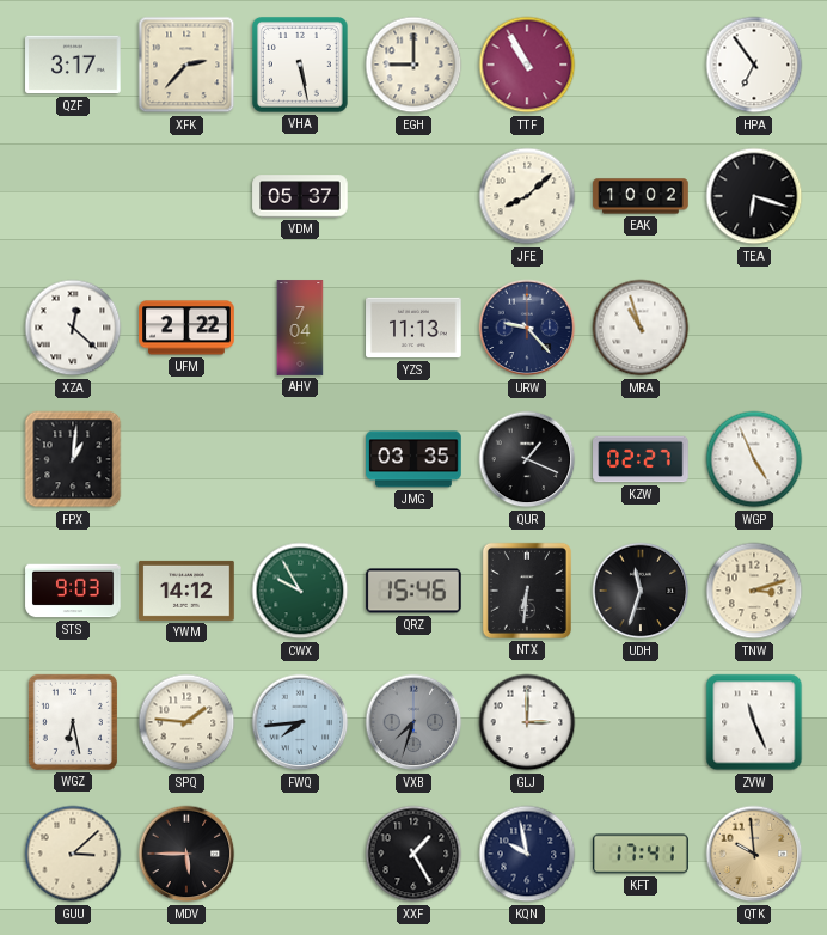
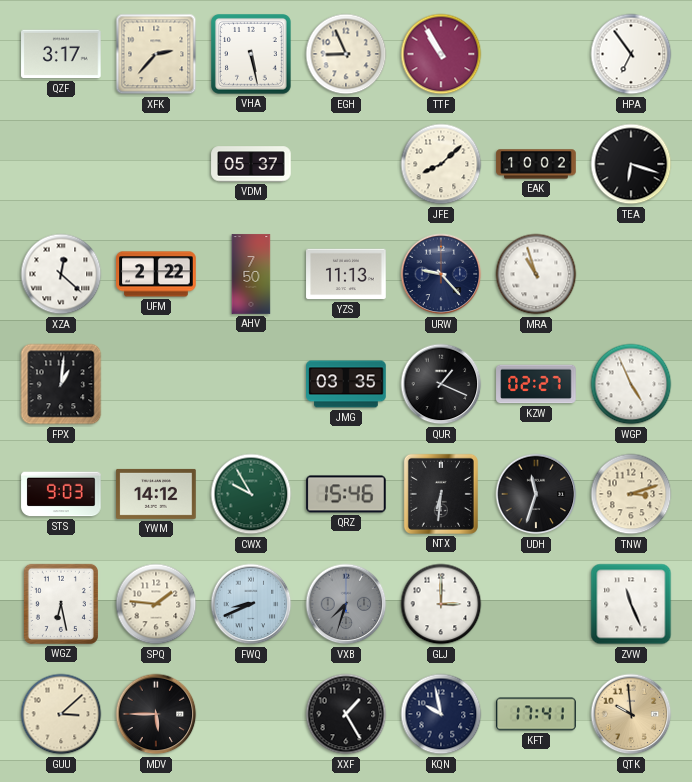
EGH: 9:00 -> 8:56
AHV: 7:04 -> 7:50
FWQ: 7:44 -> 8:41
